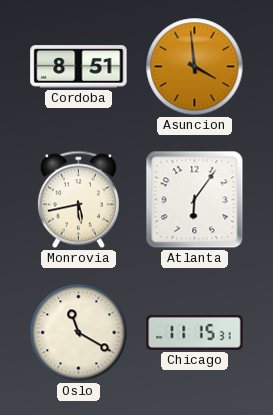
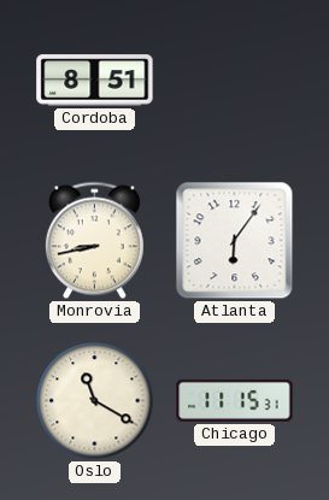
Asuncion: 3:59 -> none
Monrovia: 5:43 -> 8:43
